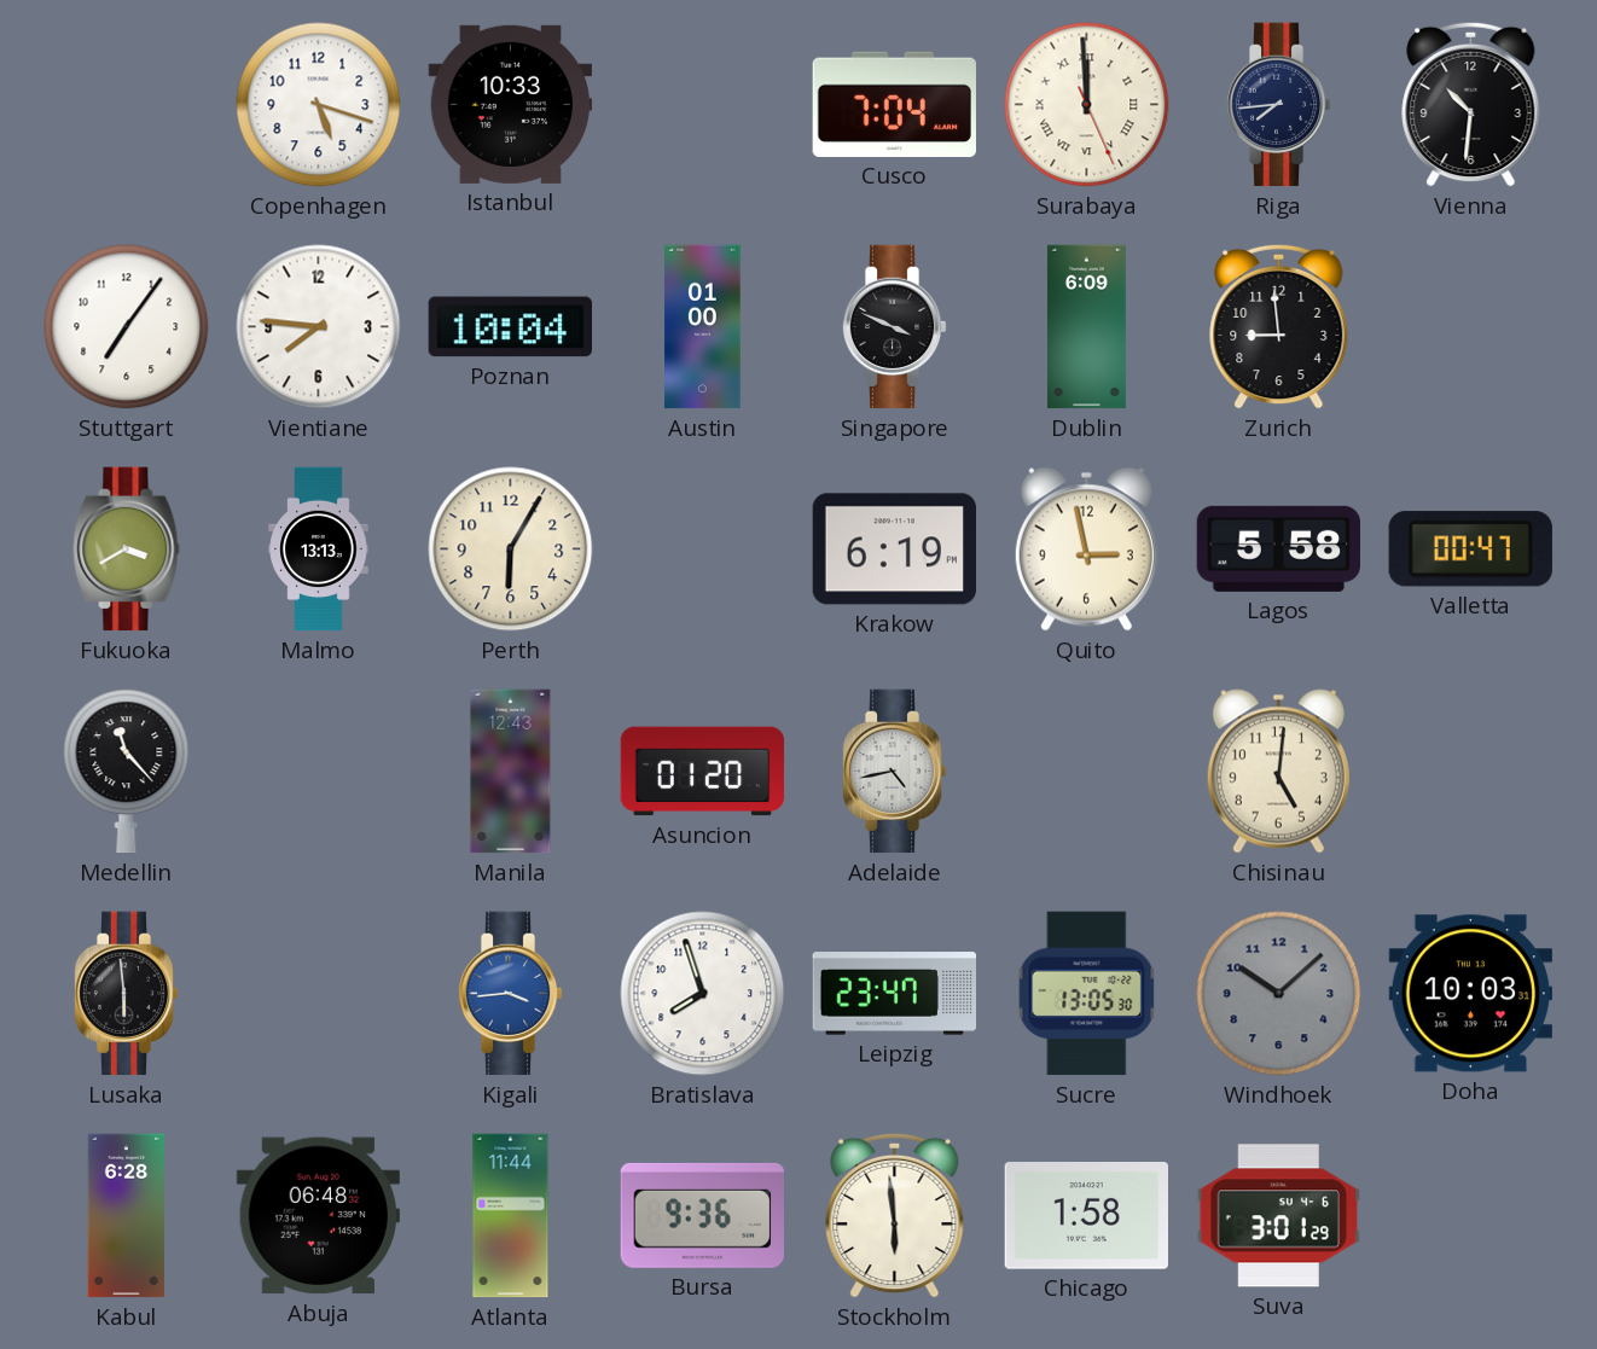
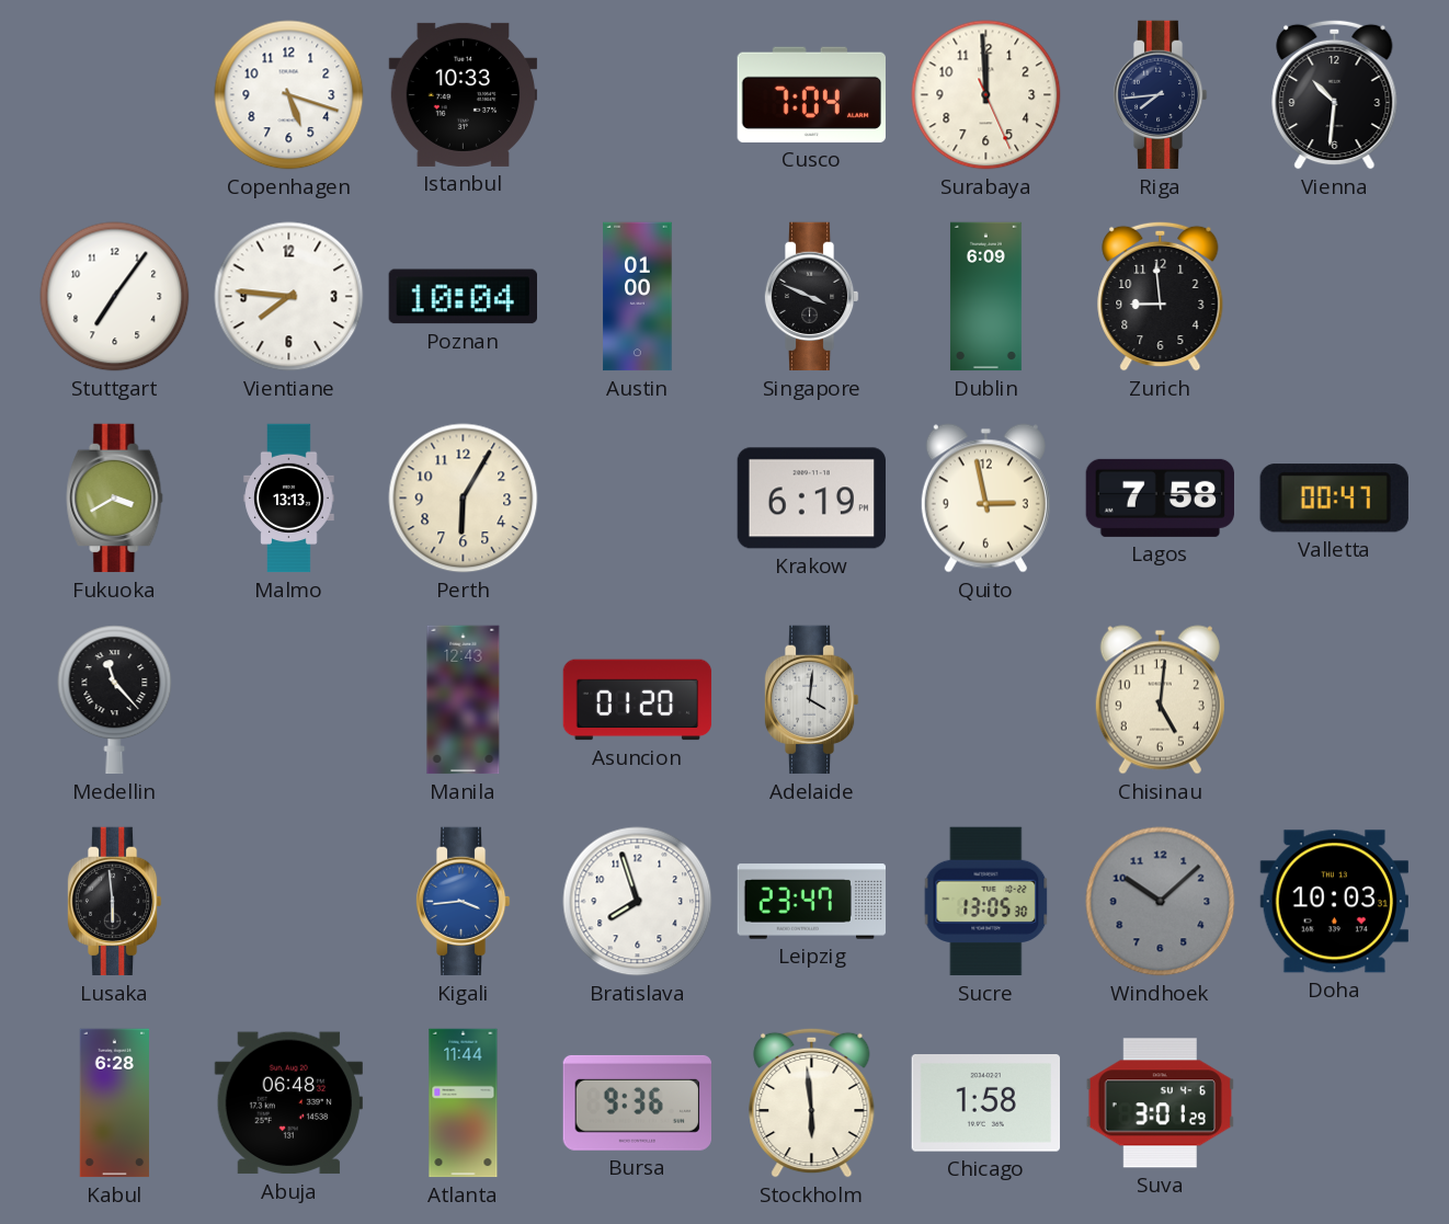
Surabaya numerals: Roman -> Arabic
Lagos: 5:58 -> 7:58
Adelaide: 4:43 -> 4:01
